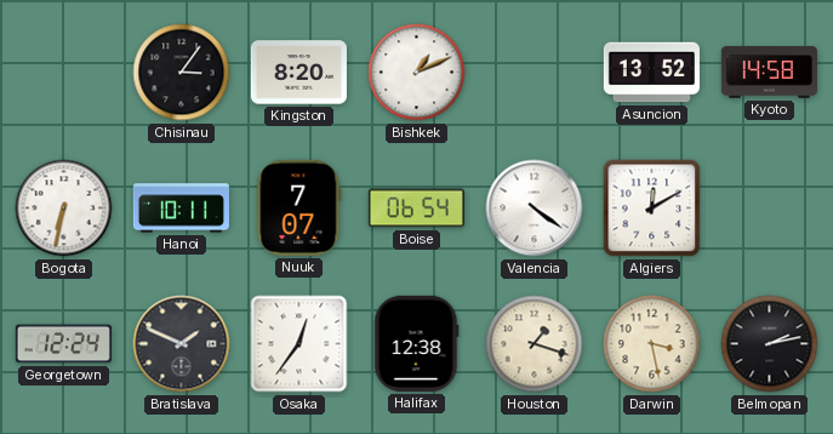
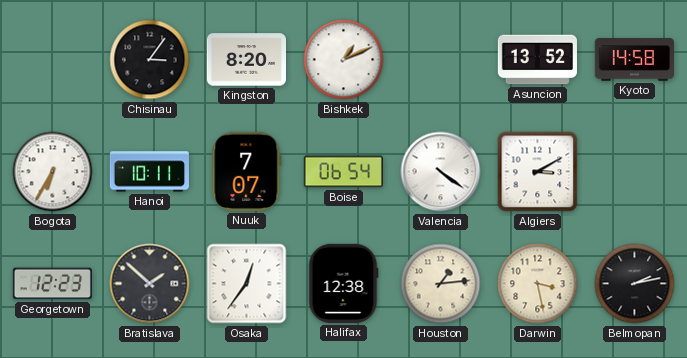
Bogota: 6:32 -> 6:35
Algiers: 12:10 -> 3:10
Georgetown: 12:24 -> 12:23
Bratislava: 1:49 -> 1:52
Houston: 1:18 -> 1:14
